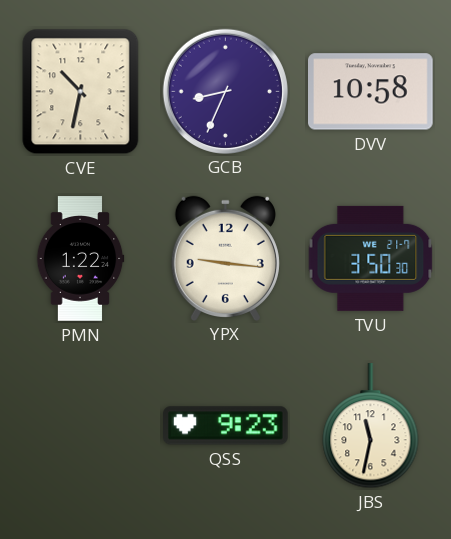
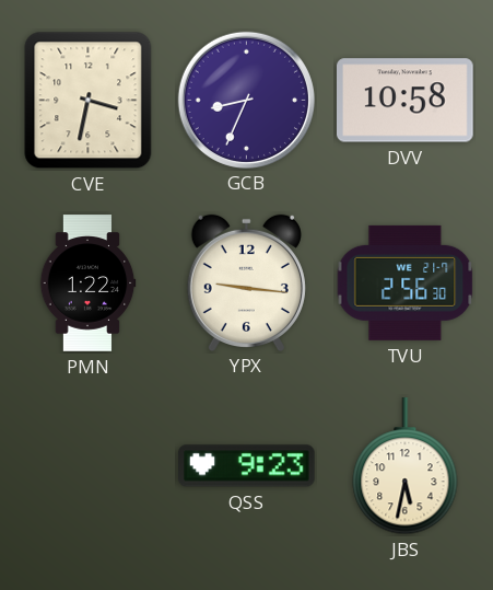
CVE: 10:32 -> 3:32
TVU: 3:50 -> 2:56
JBS: 11:32 -> 5:32
